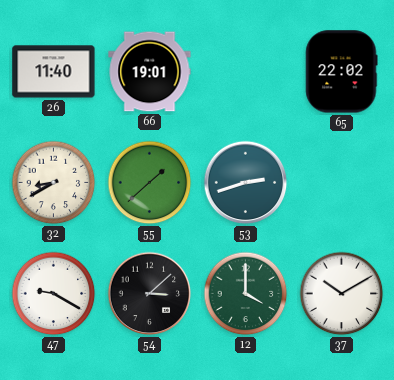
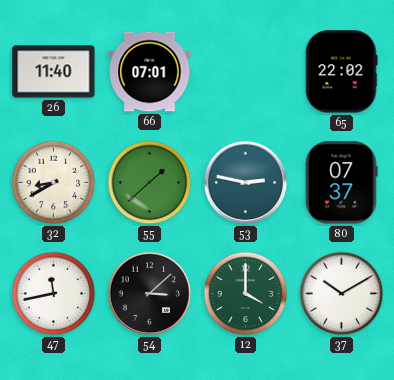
66: 19:01 -> 07:01
53: 2:42 -> 2:47
80: none -> 07:37
47: 9:20 -> 11:43
